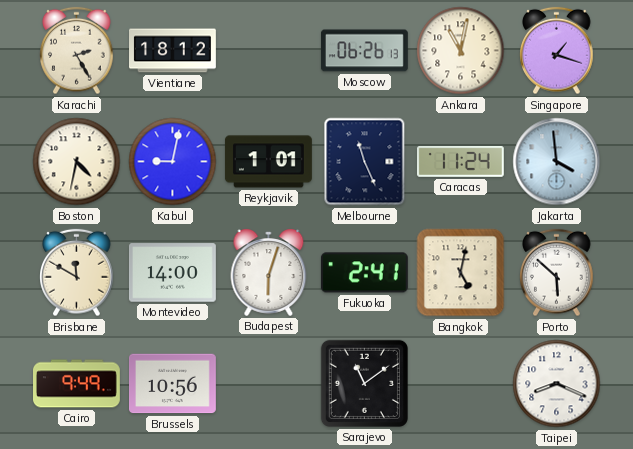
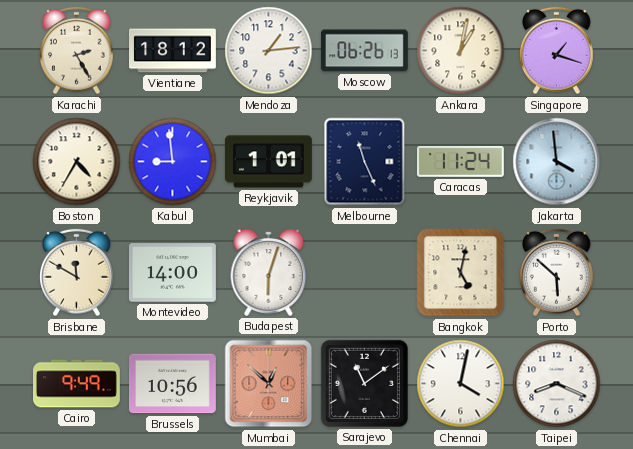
Mendoza: none -> 1:14
Ankara: 11:02 -> 1:02
Boston: 4:32 -> 4:35
Kabul: 9:02 -> 8:59
Fukuoka: 2:41 -> none
Mumbai: none -> 12:52
Chennai: none -> 4:02
